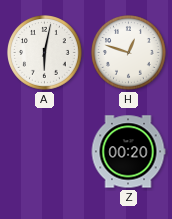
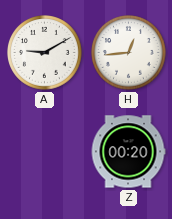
A: 6:02 -> 9:10
H: 12:48 -> 12:44
